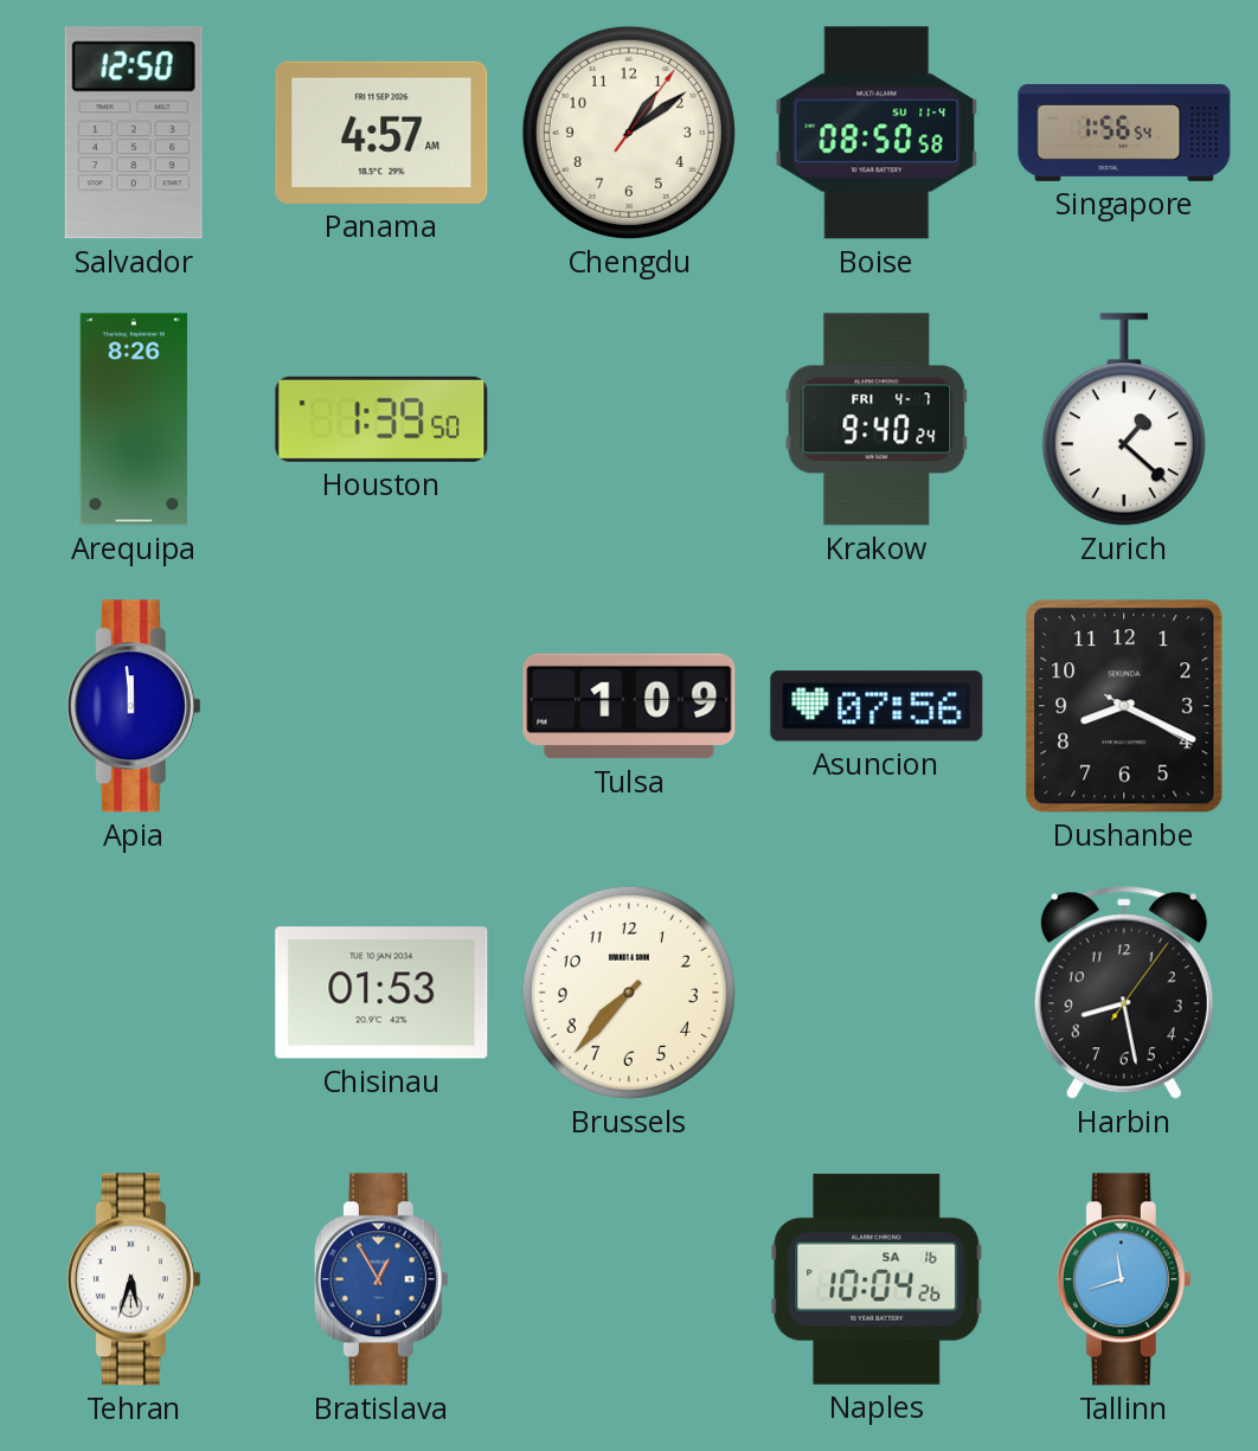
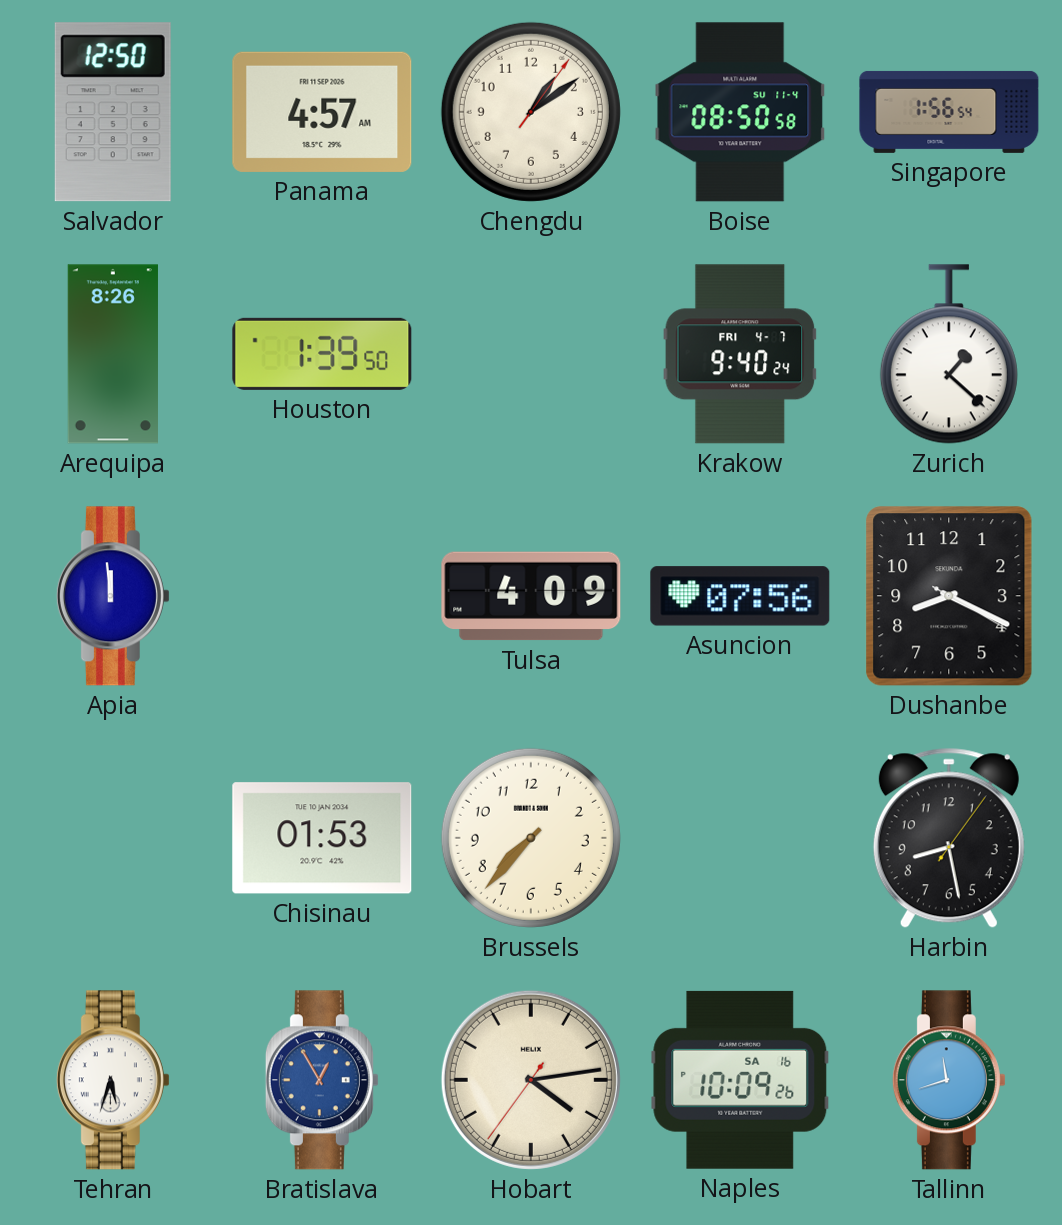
Tulsa: 1:09 -> 4:09
Hobart: none -> 4:13
Naples: 10:04 -> 10:09
